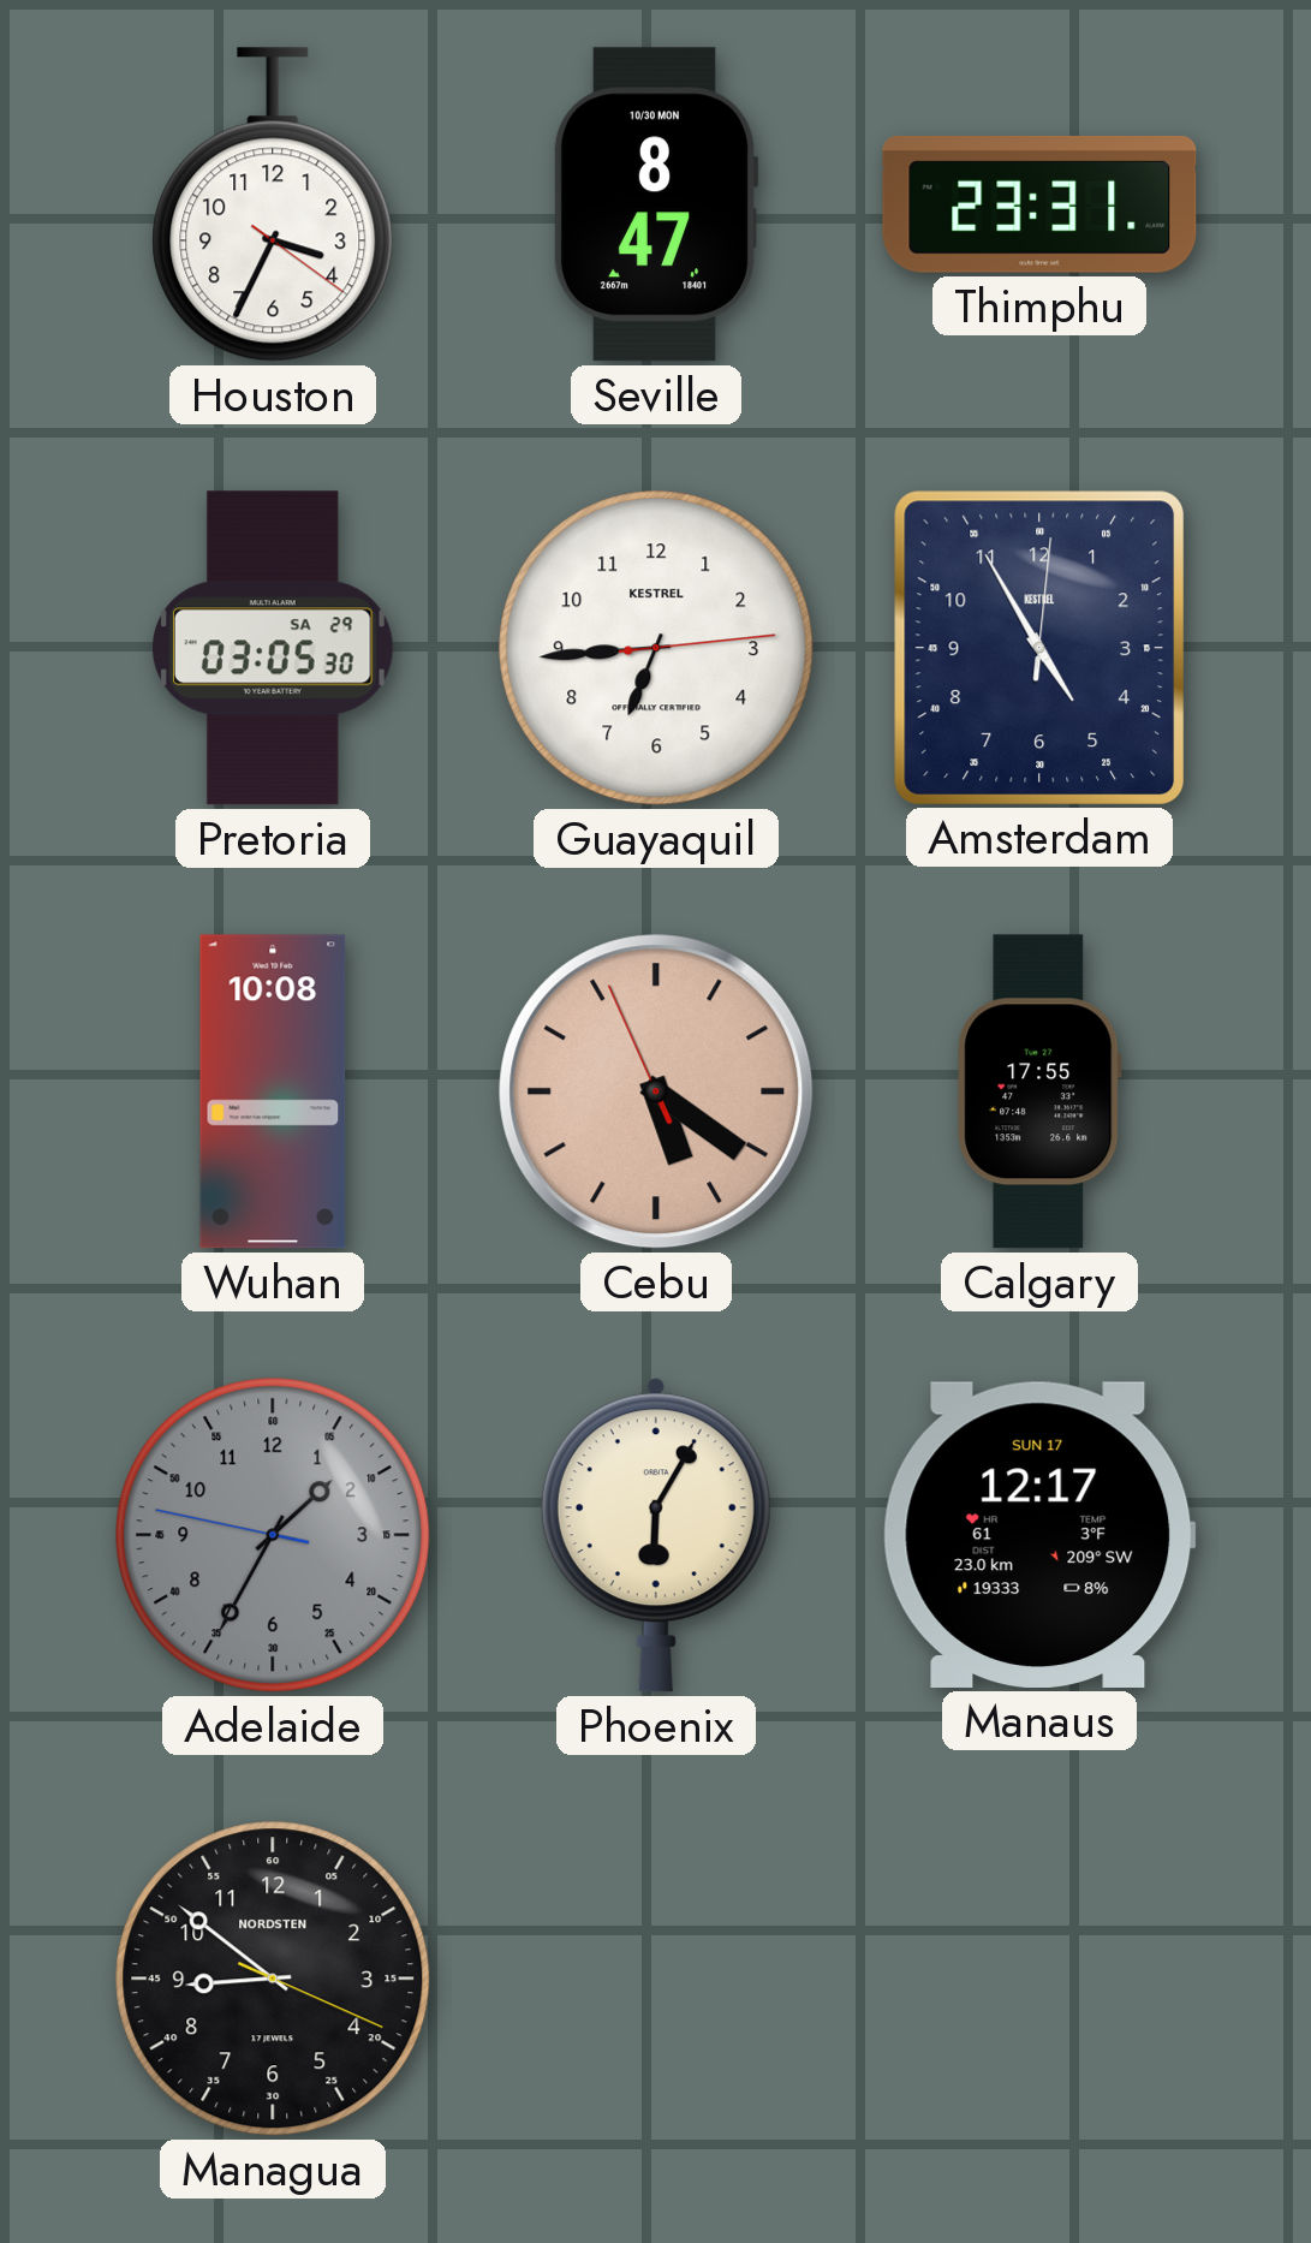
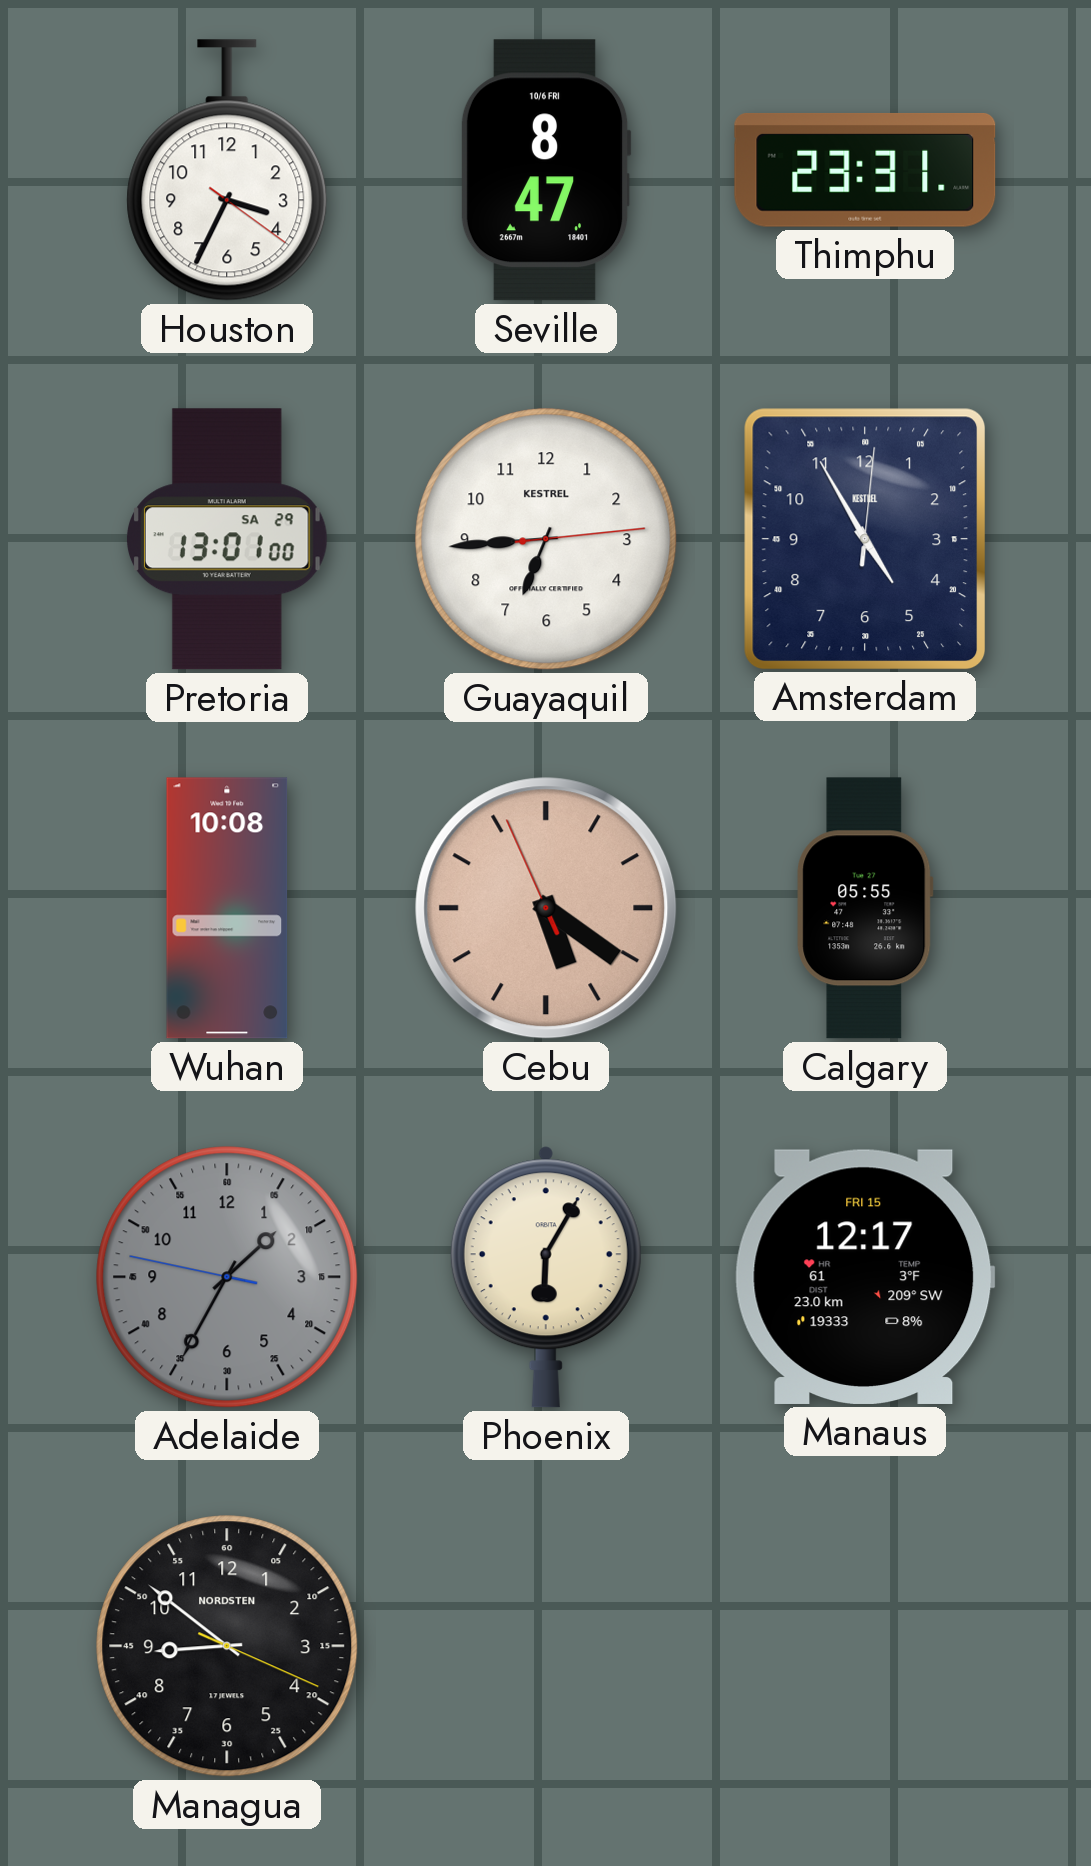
Seville date: 10/30 MON -> 10/6 FRI
Pretoria: 03:05 -> 13:01
Calgary: 17:55 -> 05:55
Manaus date: SUN 17 -> FRI 15
